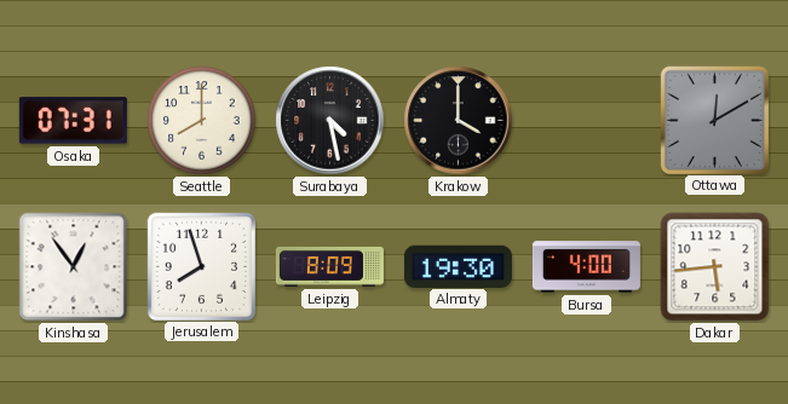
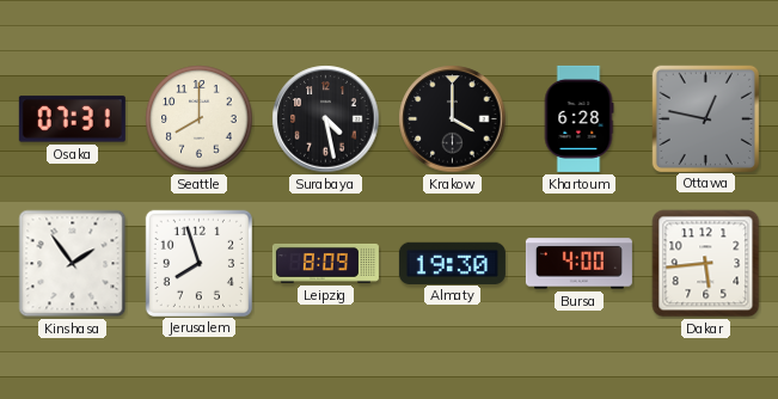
Khartoum: none -> 6:28
Ottawa: 12:10 -> 12:47
Kinshasa: 12:54 -> 1:54
